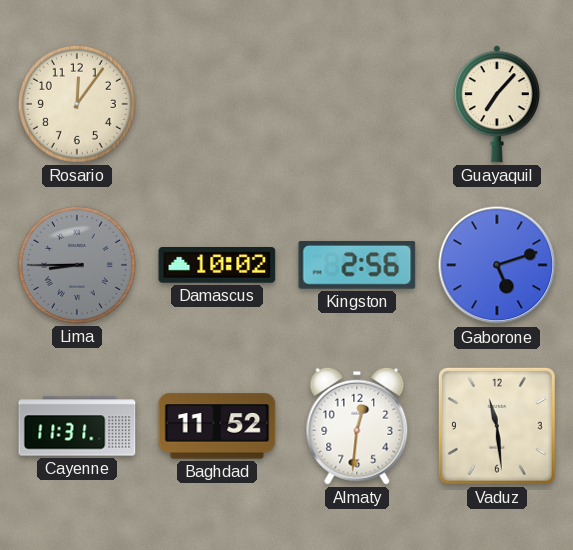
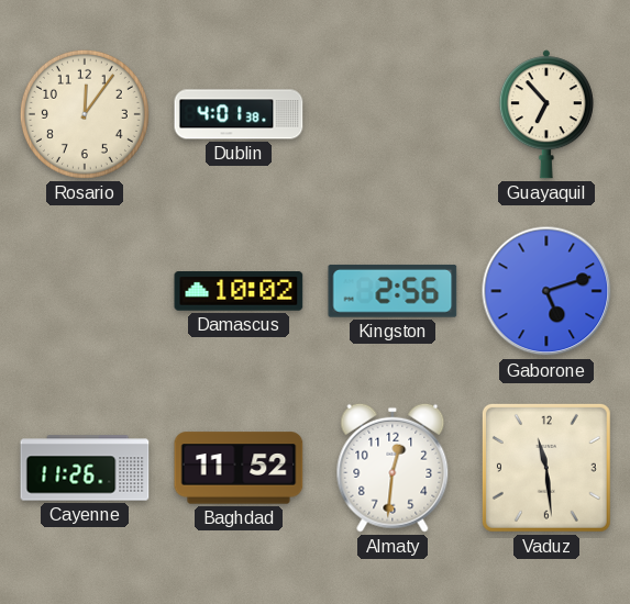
Dublin: none -> 4:01
Guayaquil: 7:07 -> 6:53
Lima: 8:45 -> none
Cayenne: 11:31 -> 11:26
